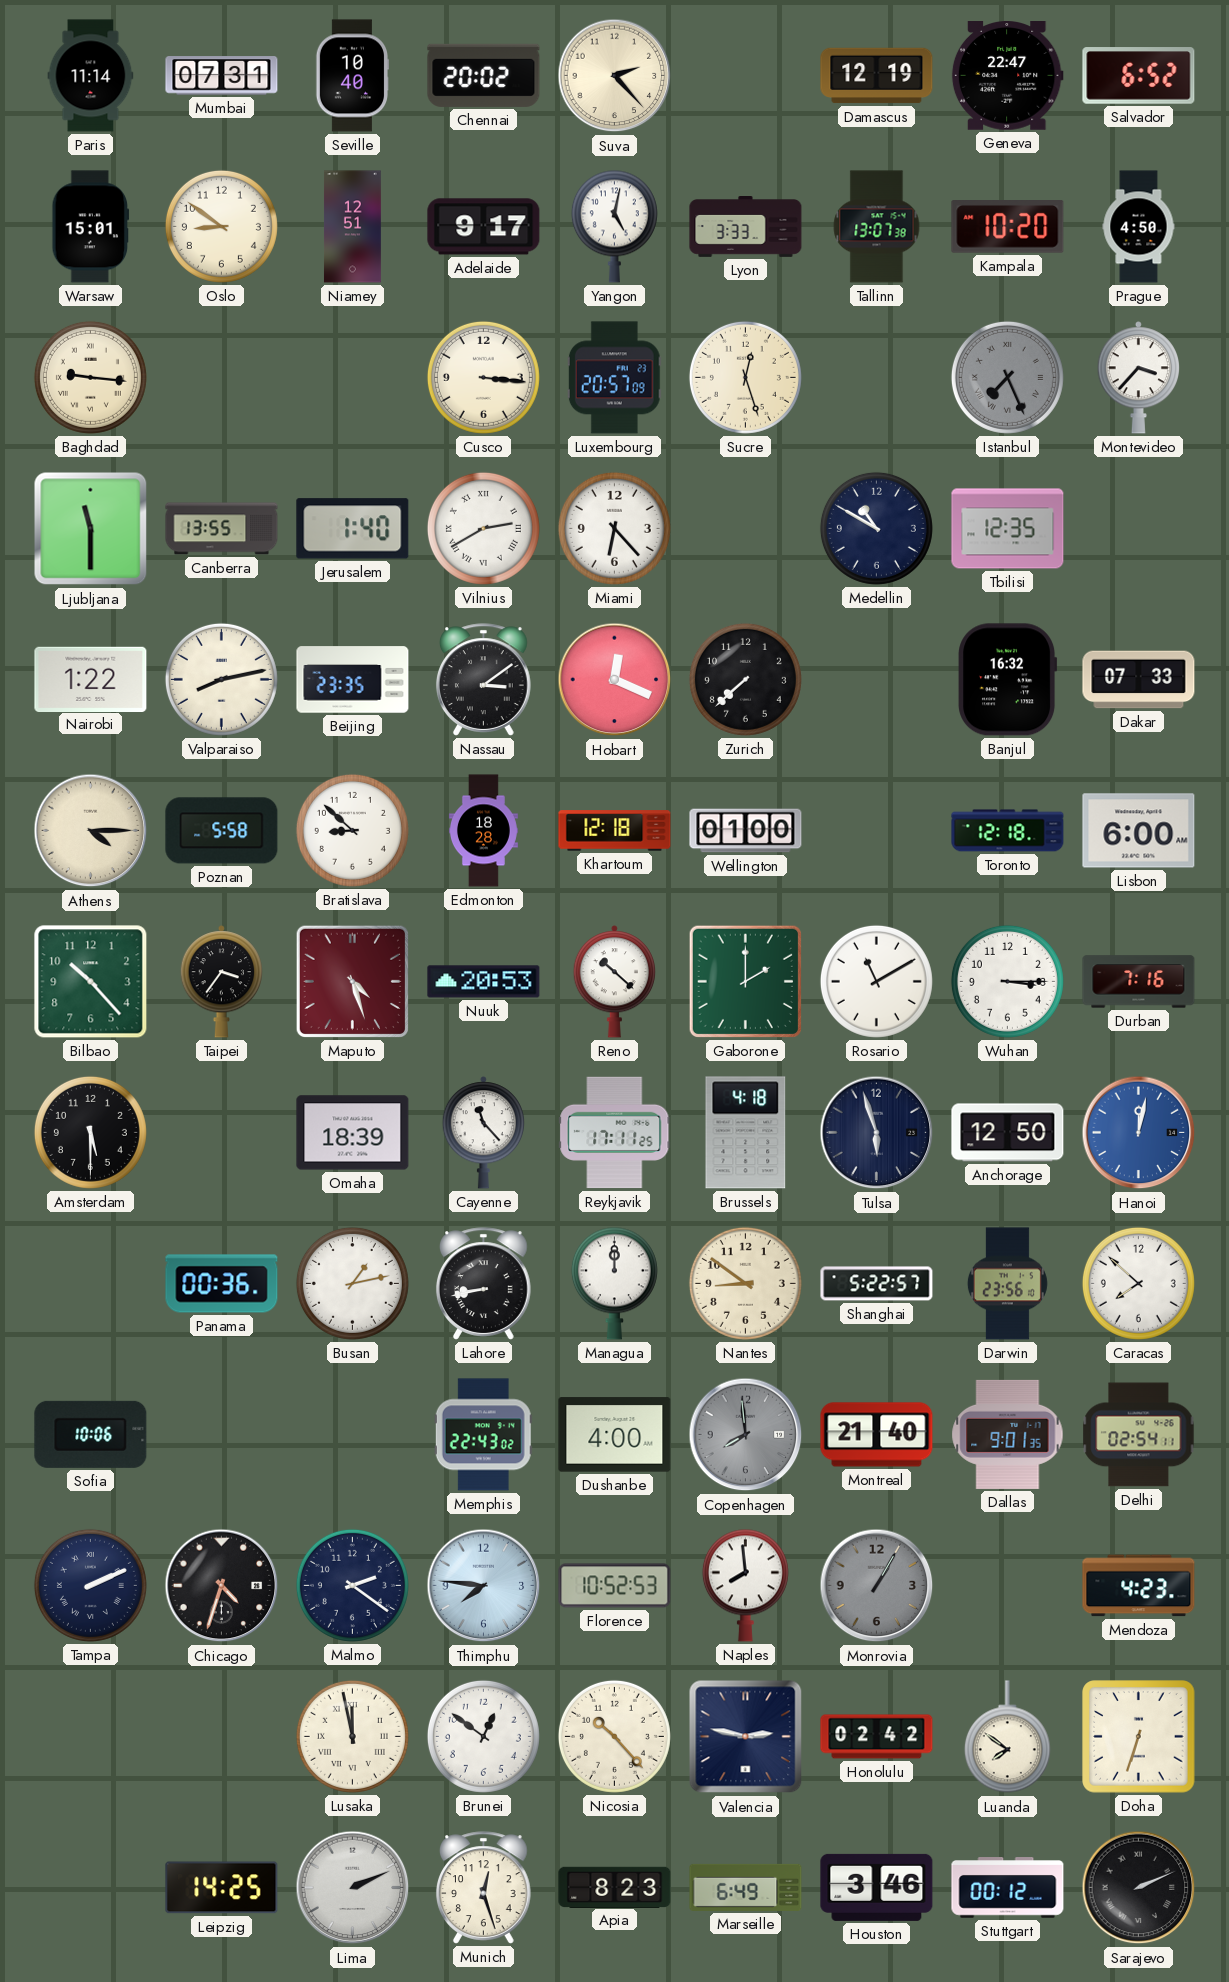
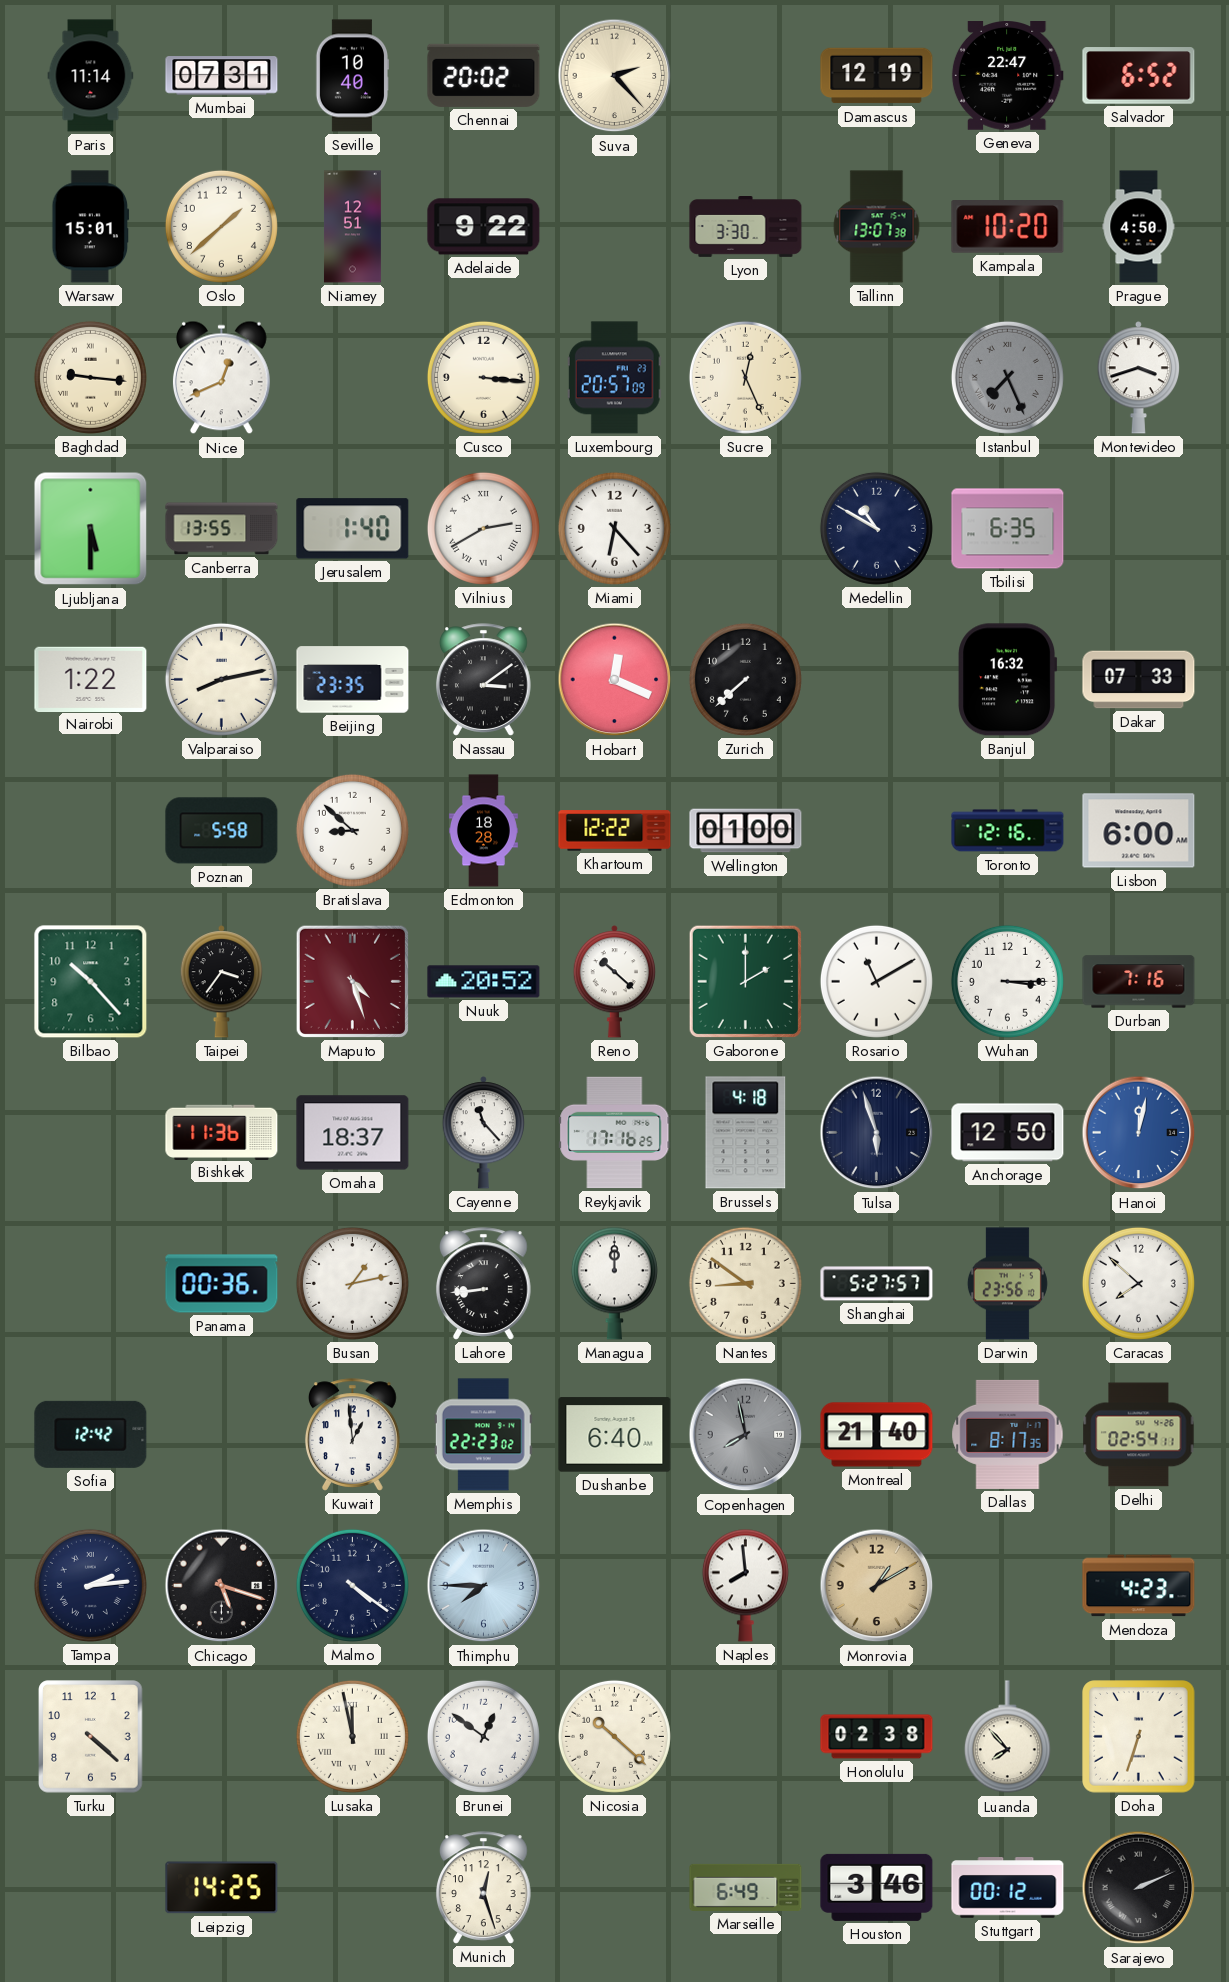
Oslo: 8:51 -> 1:38
Adelaide: 9:17 -> 9:22
Yangon: 5:02 -> none
Lyon: 3:33 -> 3:30
Nice: none -> 12:41
Sucre: 12:27 -> 12:26
Montevideo: 3:37 -> 3:42
Ljubljana: 11:30 -> 5:30
Tbilisi: 12:35 -> 6:35
Athens: 4:15 -> none
Khartoum: 12:18 -> 12:22
Toronto: 12:18 -> 12:16
Nuuk: 20:53 -> 20:52
Amsterdam: 5:30 -> none
Bishkek: none -> 11:36
Omaha: 18:39 -> 18:37
Reykjavik: 17:11 -> 17:16
Lahore: 8:43 -> 8:44
Shanghai: 5:22 -> 5:27
Sofia: 10:06 -> 12:42
Kuwait: none -> 12:59
Memphis: 22:43 -> 22:23
Dushanbe: 4:00 -> 6:40
Copenhagen: 7:59 -> 7:58
Dallas: 9:01 -> 8:17
Tampa: 2:11 -> 2:14
Chicago: 4:33 -> 5:18
Malmo: 2:21 -> 4:21
Thimphu: 7:46 -> 7:45
Florence: 10:52 -> none
Monrovia: 1:05 -> 1:10
Monrovia dial: grey -> champagne
Turku: none -> 4:22
Nicosia: 10:23 -> 10:22
Valencia: 2:47 -> none
Honolulu: 02:42 -> 02:38
Luanda: 7:51 -> 7:53
Lima: 2:11 -> none
Apia: 8:23 -> none
